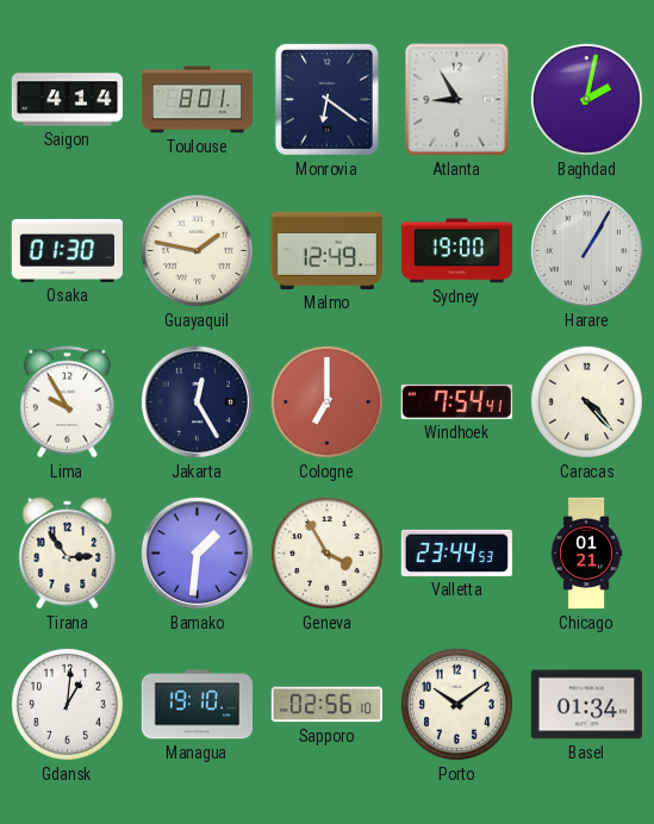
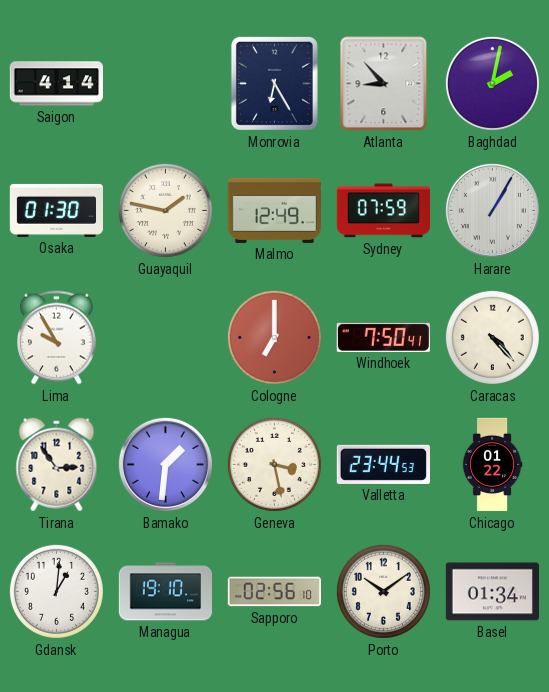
Toulouse: 8:01 -> none
Monrovia: 6:21 -> 6:25
Atlanta: 8:55 -> 8:53
Sydney: 19:00 -> 07:59
Jakarta: 12:25 -> none
Windhoek: 7:54 -> 7:50
Geneva: 3:55 -> 3:28
Chicago: 01:21 -> 01:22
